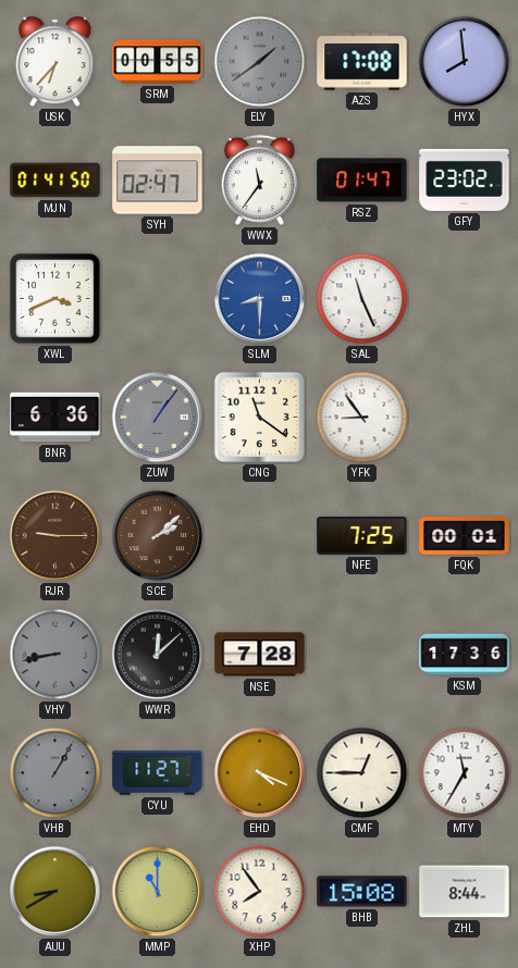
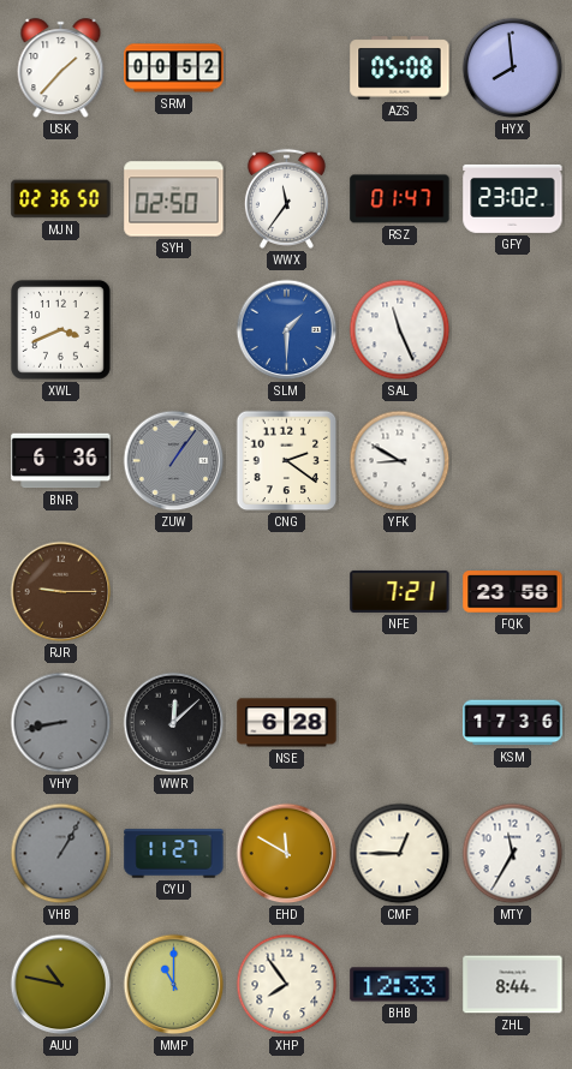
USK: 6:37 -> 1:37
SRM: 00:55 -> 00:52
ELY: 1:39 -> none
AZS: 17:08 -> 05:08
MJN: 01:41 -> 02:36
SYH: 02:47 -> 02:50
SLM: 8:30 -> 1:30
CNG: 11:21 -> 2:21
YFK: 8:54 -> 8:50
SCE: 2:08 -> none
NFE: 7:25 -> 7:21
FQK: 00:01 -> 23:58
NSE: 7:28 -> 6:28
EHD: 4:19 -> 11:50
AUU: 8:40 -> 10:47
BHB: 15:08 -> 12:33
